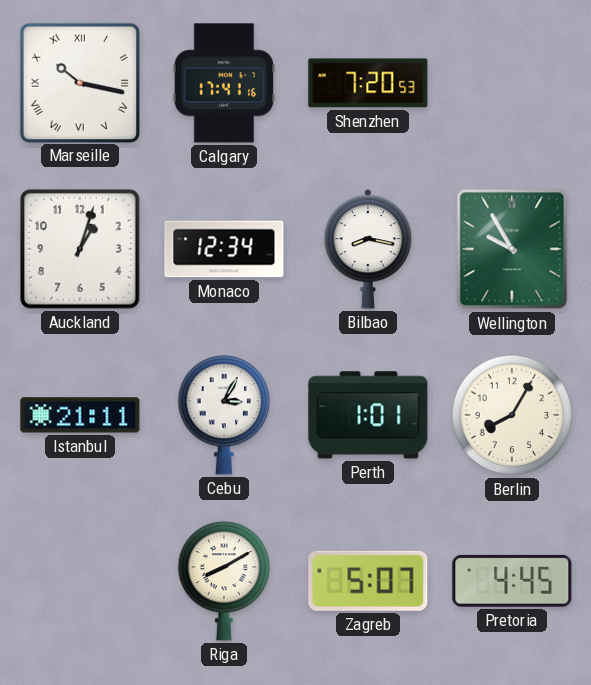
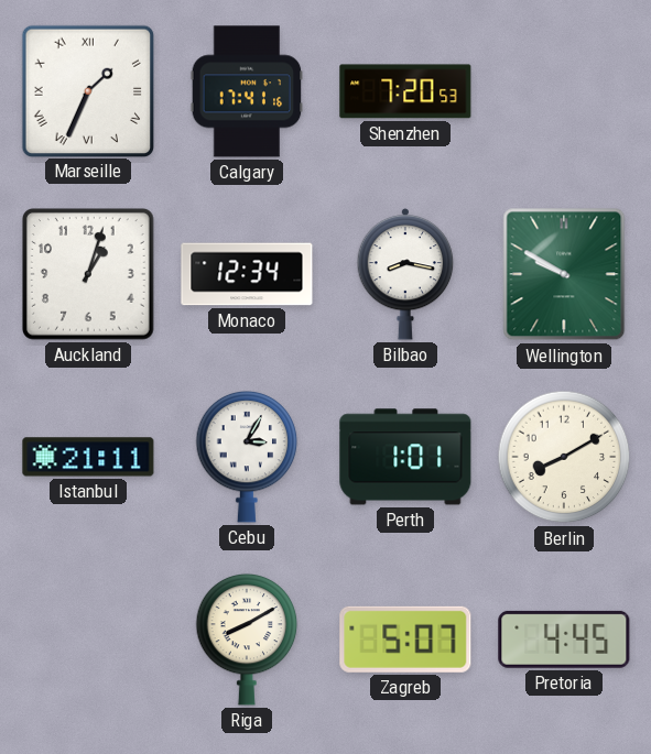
Marseille: 10:17 -> 1:34
Wellington: 9:55 -> 9:50
Berlin: 8:05 -> 8:10
